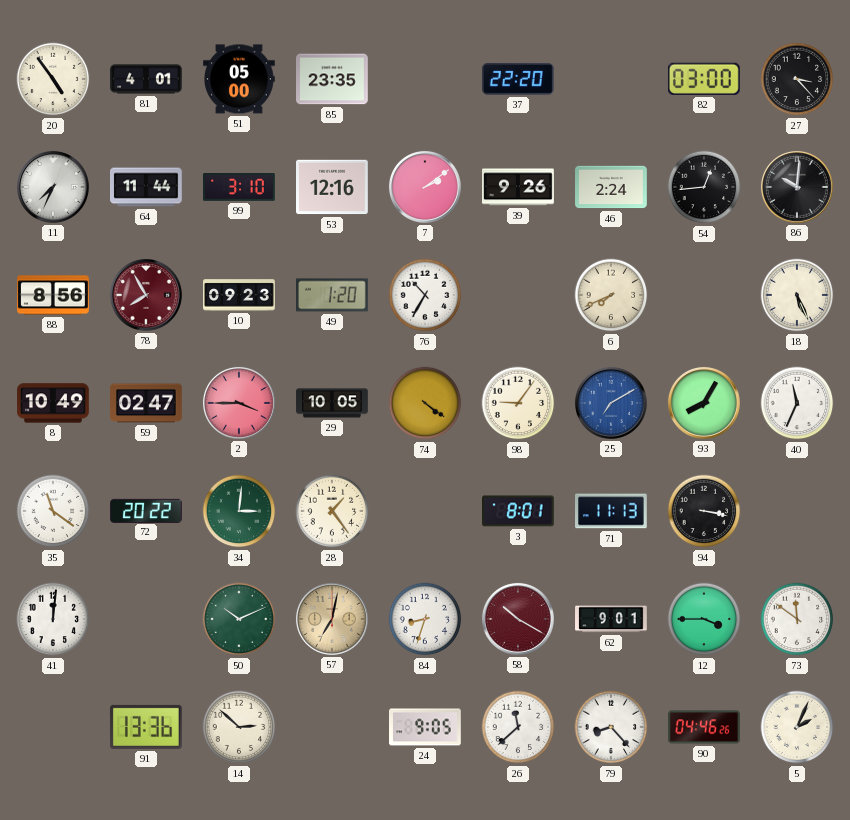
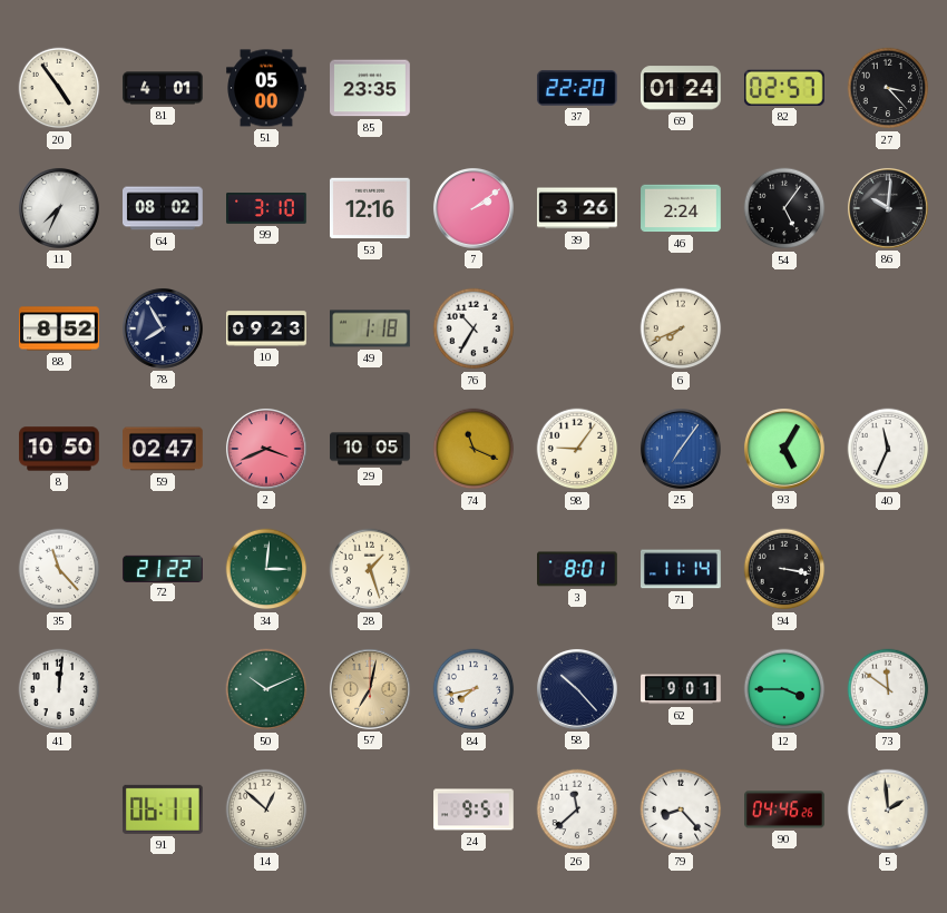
69: none -> 01:24
82: 03:00 -> 02:57
64: 11:44 -> 08:02
39: 9:26 -> 3:26
54: 12:44 -> 5:06
88: 8:56 -> 8:52
78 dial: burgundy -> navy
49: 1:20 -> 1:18
18: 5:26 -> none
8: 10:49 -> 10:50
2: 3:45 -> 3:41
74: 4:21 -> 11:19
25: 7:10 -> 7:06
93: 8:05 -> 5:05
35: 11:21 -> 11:23
72: 20:22 -> 21:22
28: 1:24 -> 1:27
71: 11:13 -> 11:14
84: 8:33 -> 7:43
58: 10:20 -> 10:23
58 dial: burgundy -> navy
91: 13:36 -> 06:11
14: 2:52 -> 12:52
24: 9:05 -> 9:51
5: 2:04 -> 1:59
